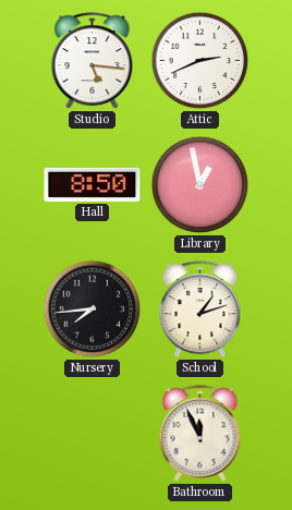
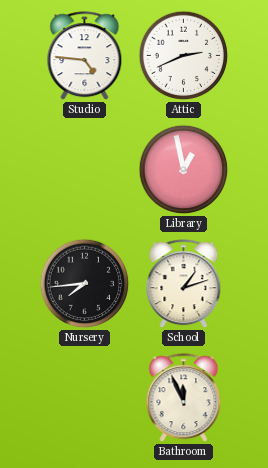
Studio: 5:16 -> 4:46
Hall: 8:50 -> none
